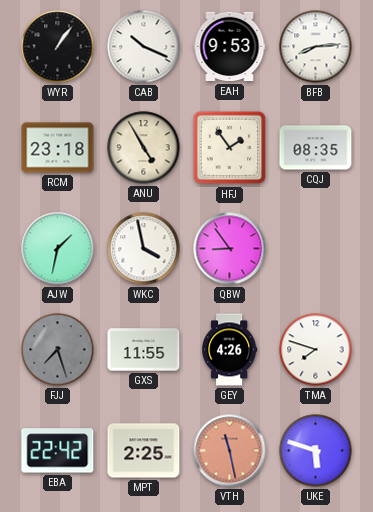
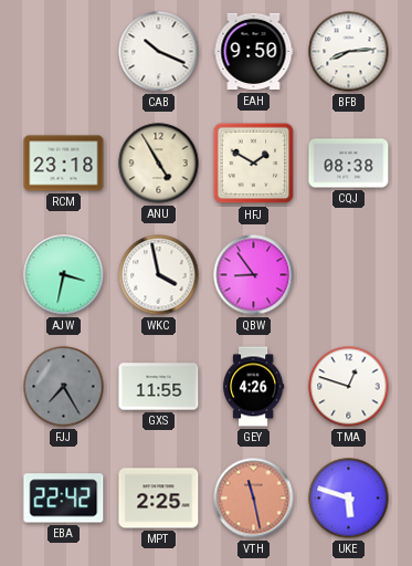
WYR: 1:06 -> none
EAH: 9:53 -> 9:50
HFJ: 1:54 -> 1:50
CQJ: 08:35 -> 08:38
AJW: 1:32 -> 3:32
FJJ: 7:27 -> 7:25
TMA: 7:48 -> 12:48
